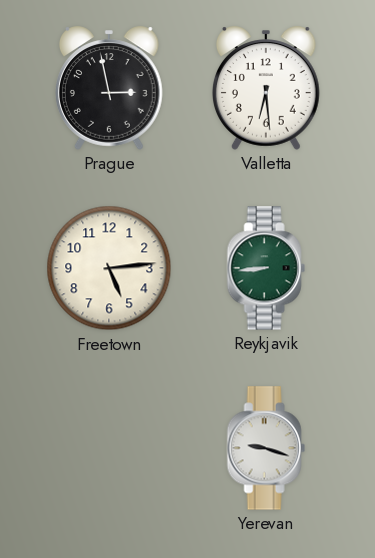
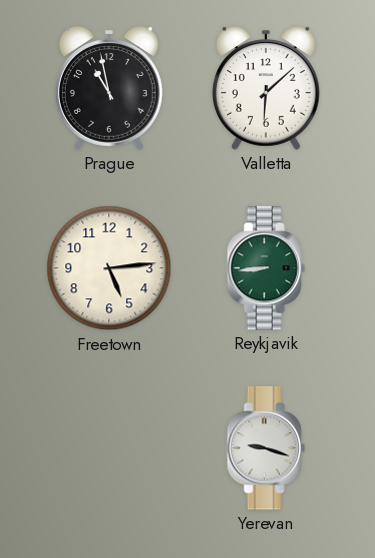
Prague: 2:58 -> 10:58
Valletta: 6:29 -> 6:08
